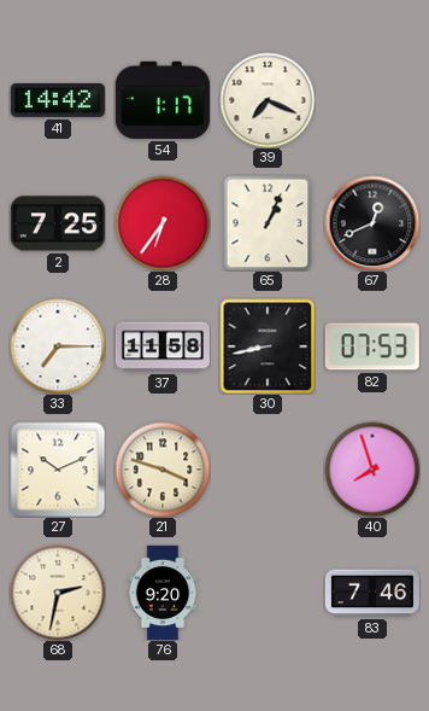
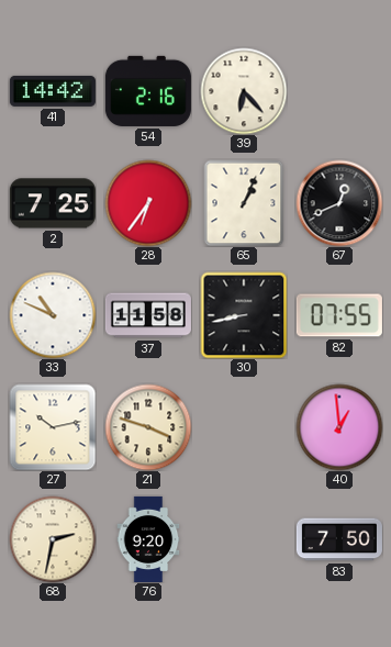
54: 1:17 -> 2:16
39: 7:19 -> 6:23
33: 7:15 -> 10:49
82: 07:53 -> 07:55
27: 10:11 -> 10:13
40: 7:57 -> 12:59
83: 7:46 -> 7:50
